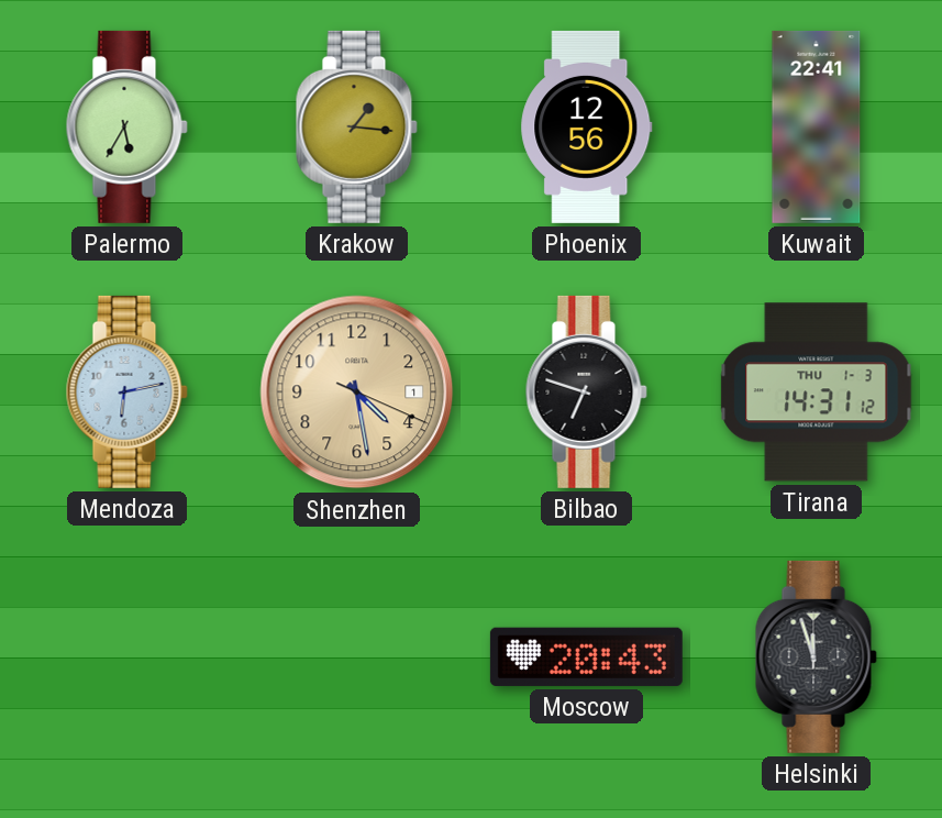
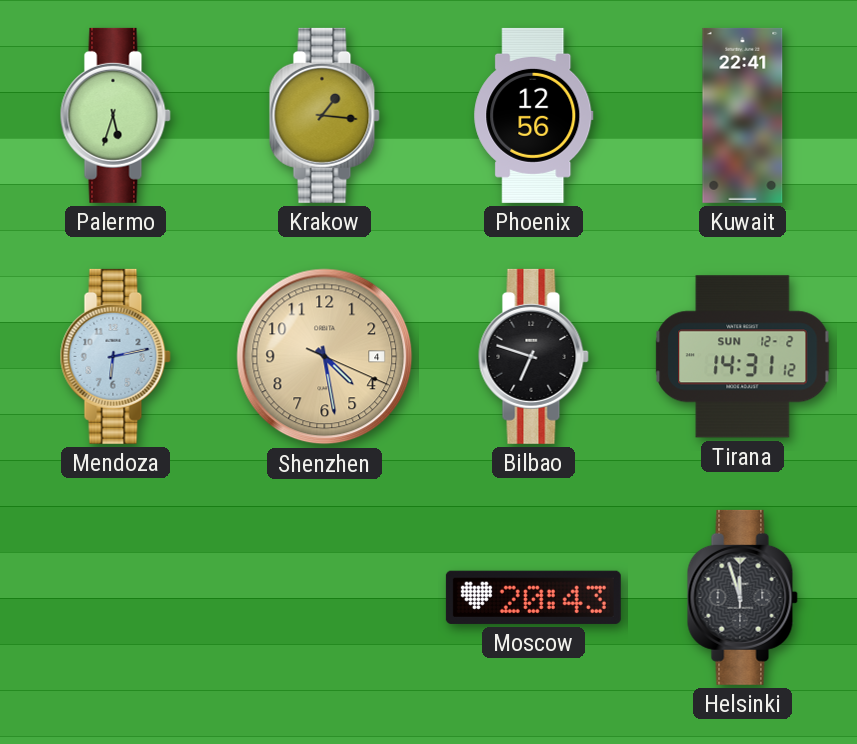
Palermo: 5:35 -> 5:33
Shenzhen date: 1 -> 4
Tirana date: THU 1-3 -> SUN 12-2
